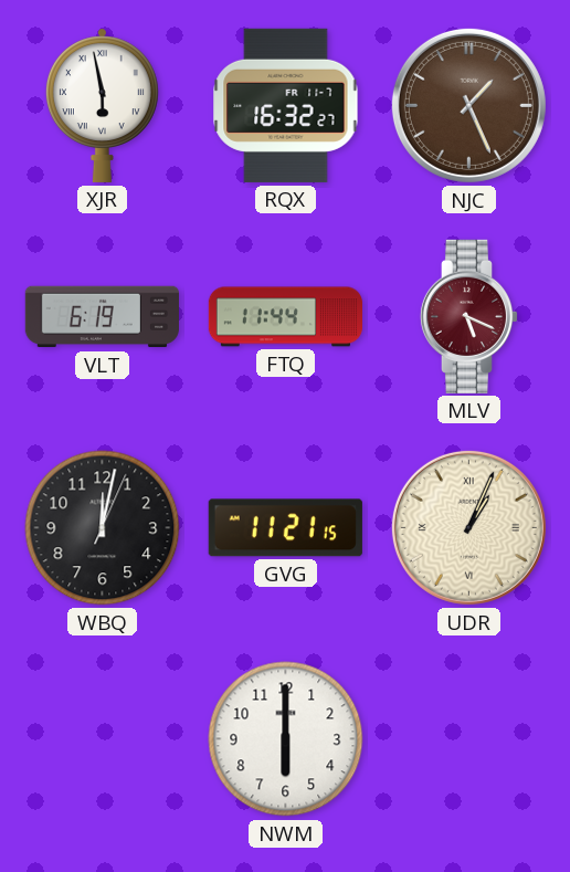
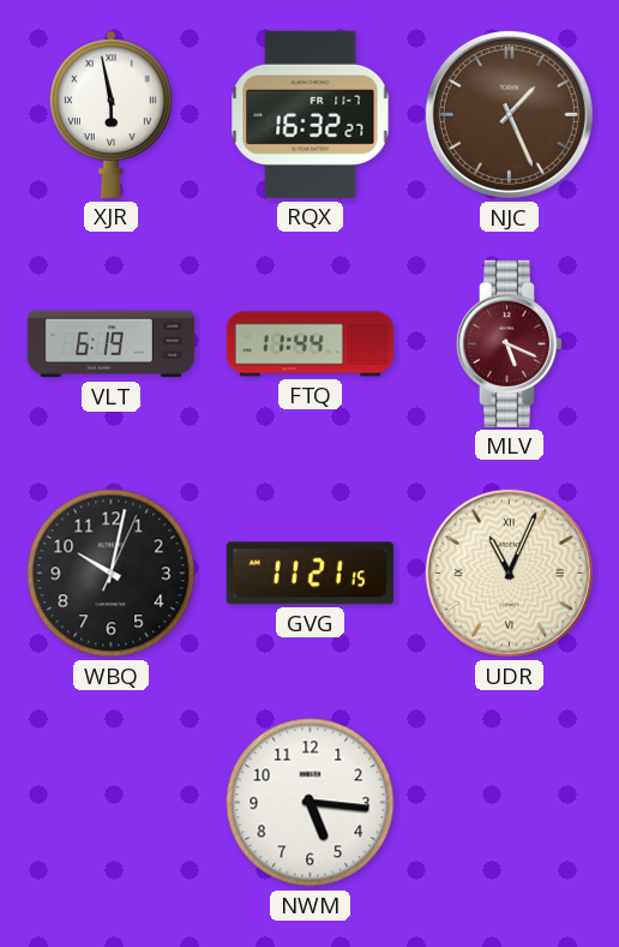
WBQ: 12:02 -> 10:02
UDR: 1:04 -> 11:04
NWM: 6:00 -> 5:16
